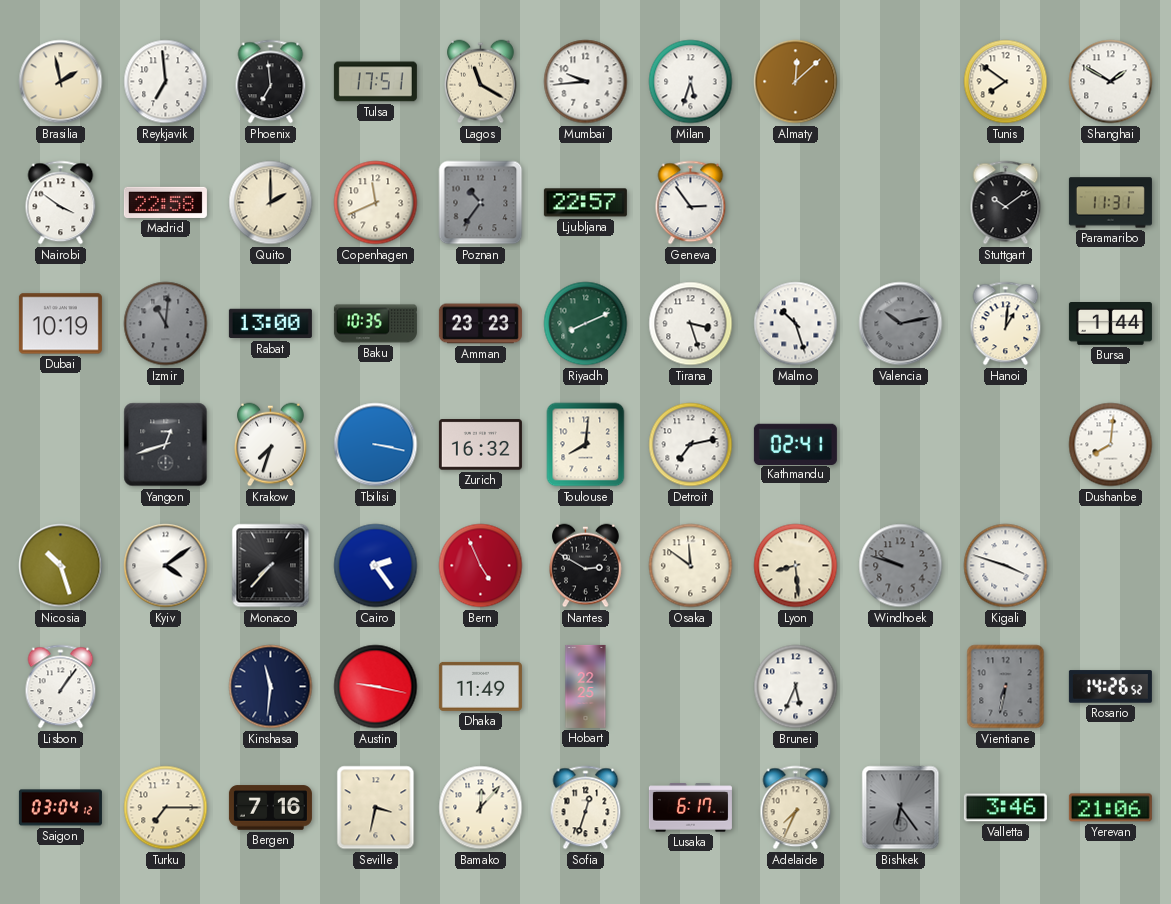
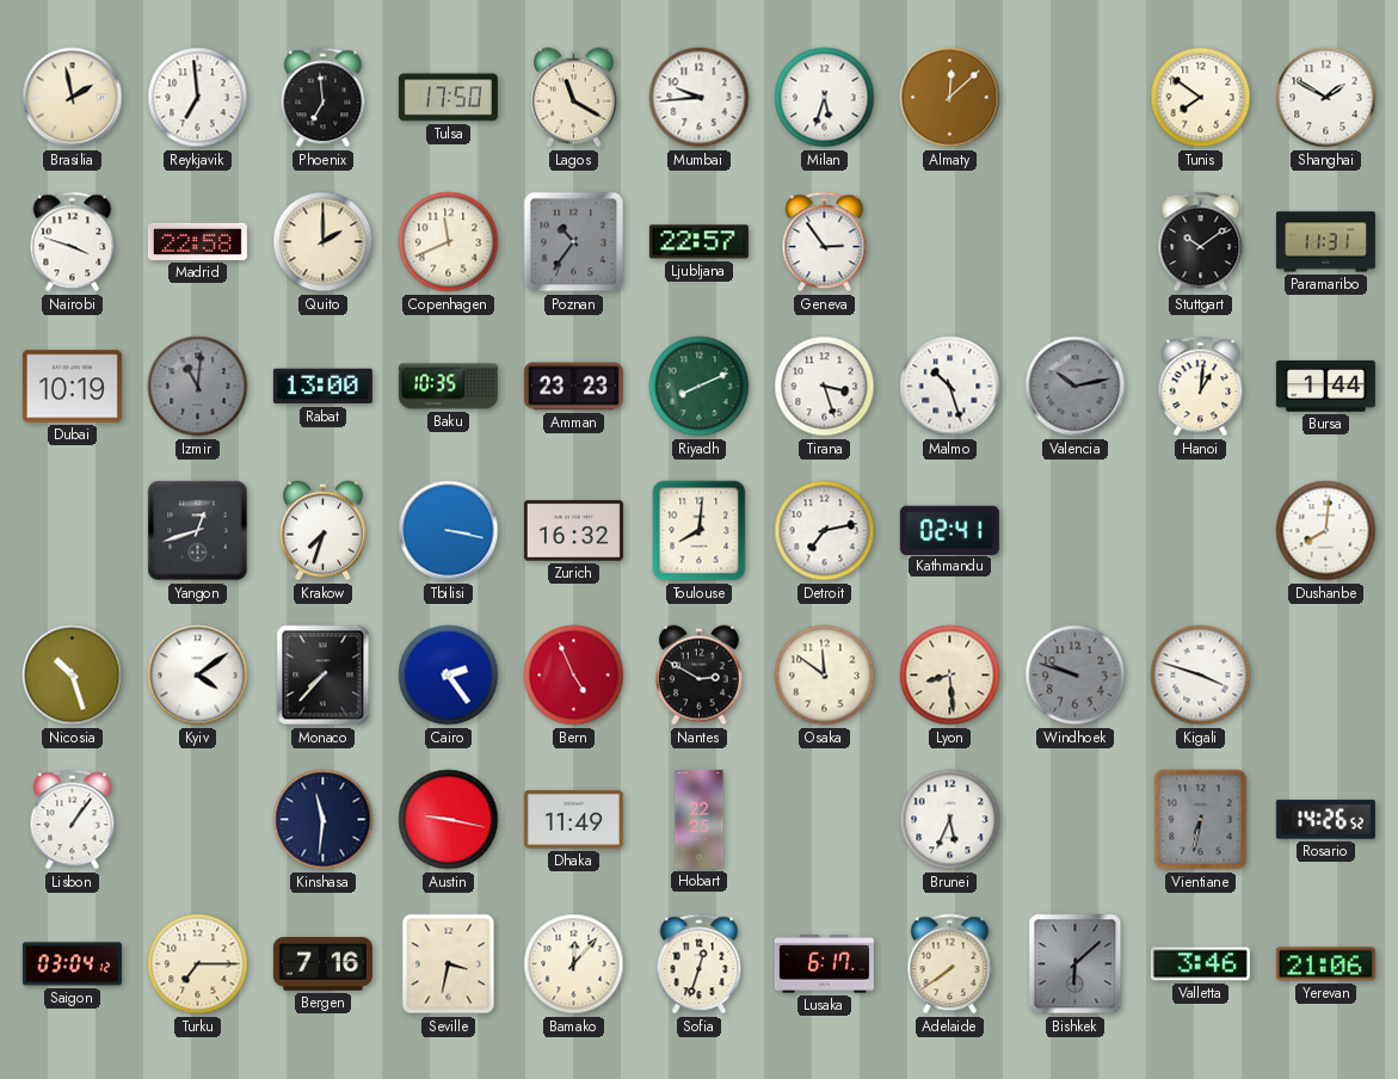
Tulsa: 17:51 -> 17:50
Nairobi: 3:51 -> 3:48
Adelaide: 7:34 -> 7:39
Bishkek: 6:24 -> 6:08
